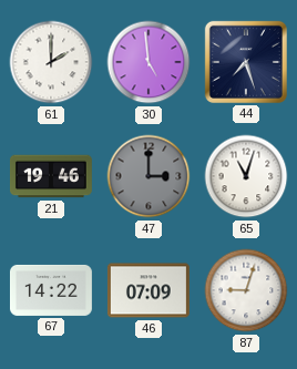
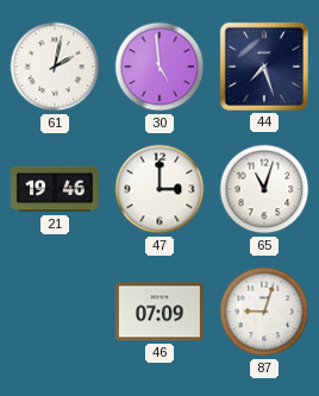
61: 2:00 -> 2:02
47 dial: grey -> white
67: 14:22 -> none
